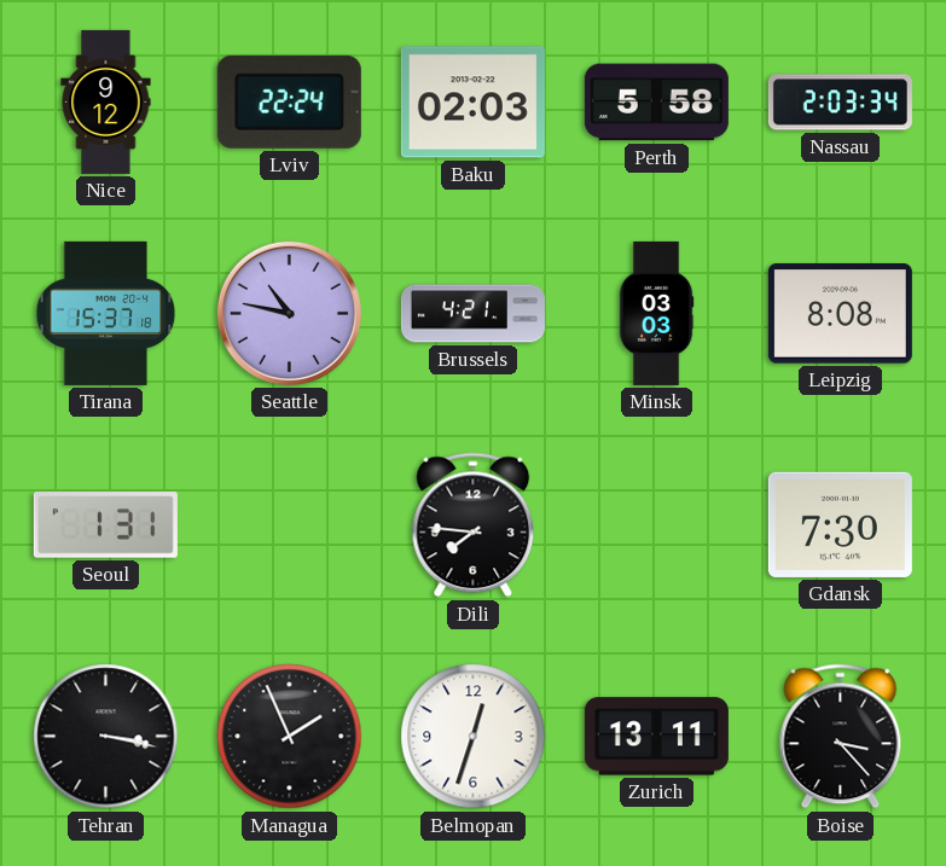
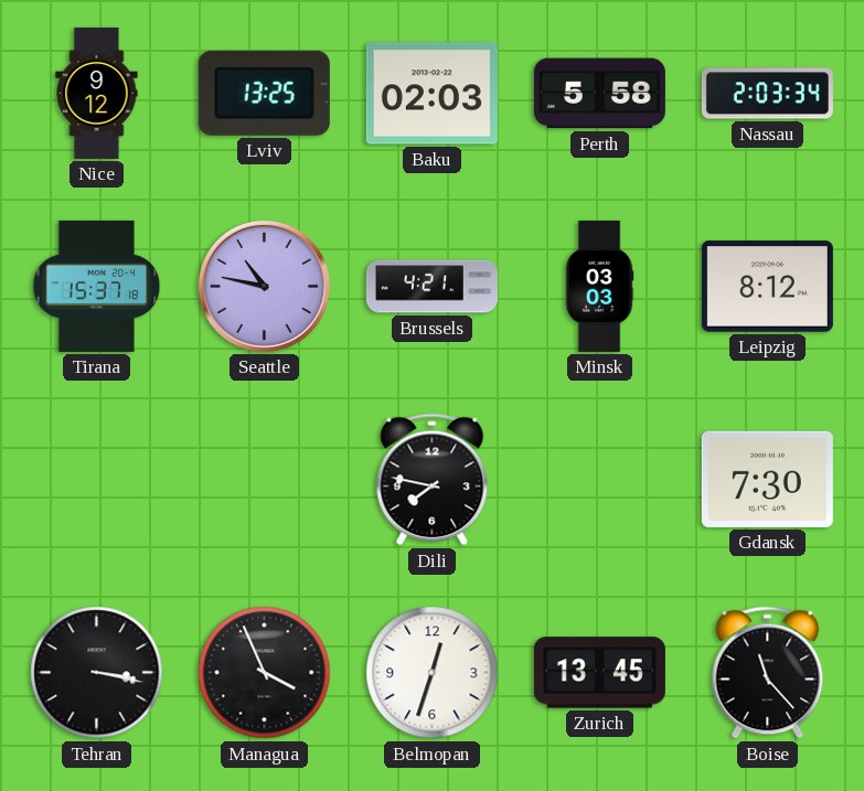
Lviv: 22:24 -> 13:25
Leipzig: 8:08 -> 8:12
Seoul: 1:31 -> none
Dili: 7:46 -> 7:47
Managua: 1:56 -> 3:56
Zurich: 13:11 -> 13:45
Boise: 3:23 -> 11:23
